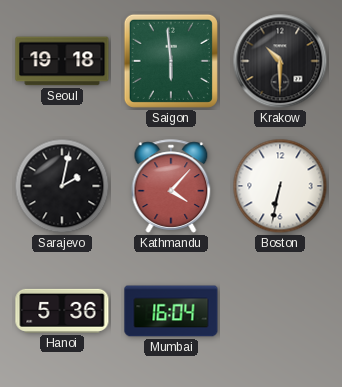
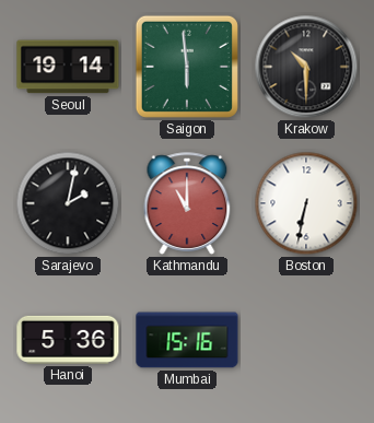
Seoul: 19:18 -> 19:14
Kathmandu: 4:07 -> 11:00
Mumbai: 16:04 -> 15:16
